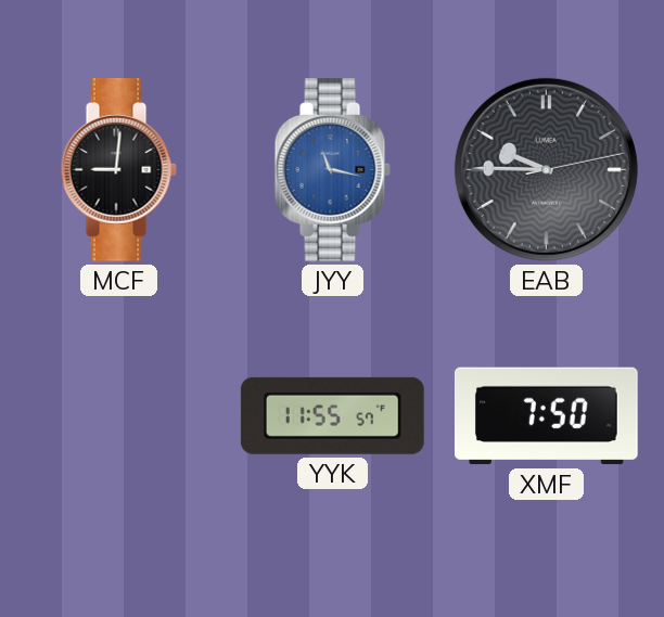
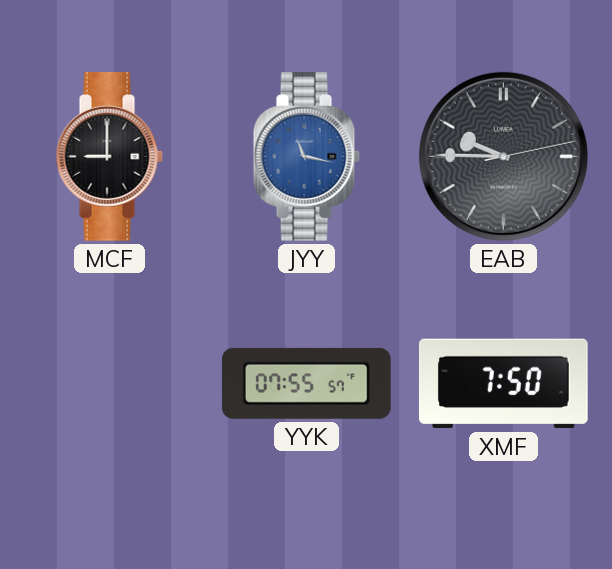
MCF: 9:01 -> 9:00
YYK: 11:55 -> 07:55
